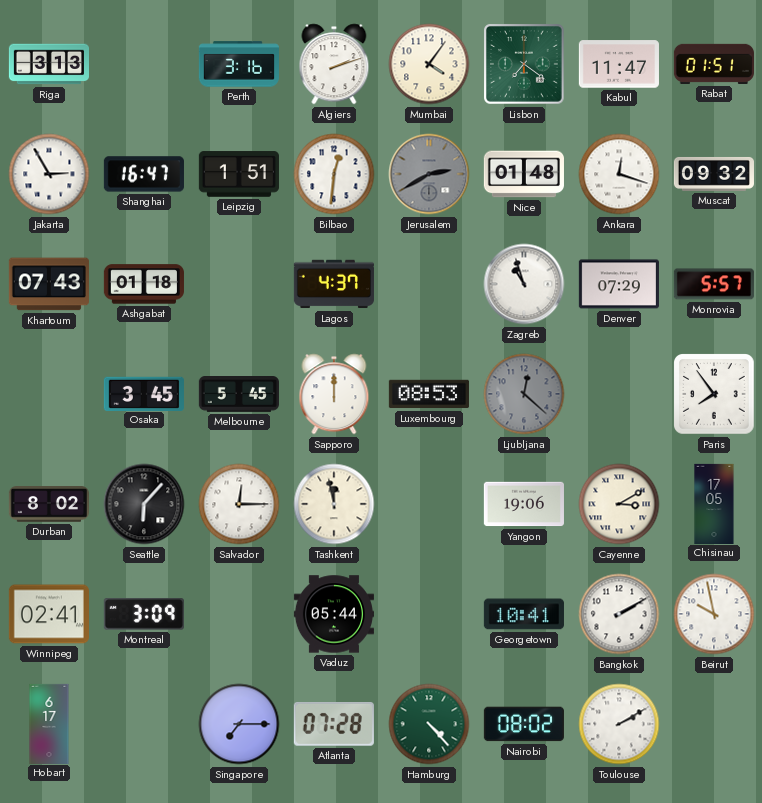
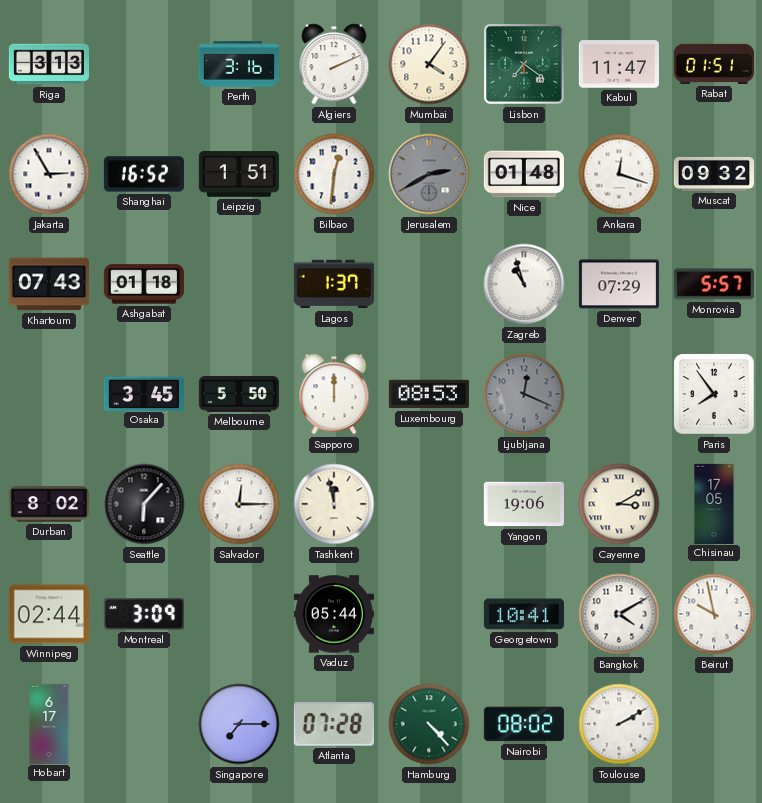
Algiers: 2:12 -> 2:11
Shanghai: 16:47 -> 16:52
Lagos: 4:37 -> 1:37
Melbourne: 5:45 -> 5:50
Ljubljana: 12:22 -> 12:19
Winnipeg: 02:41 -> 02:44
Bangkok: 2:10 -> 4:10
